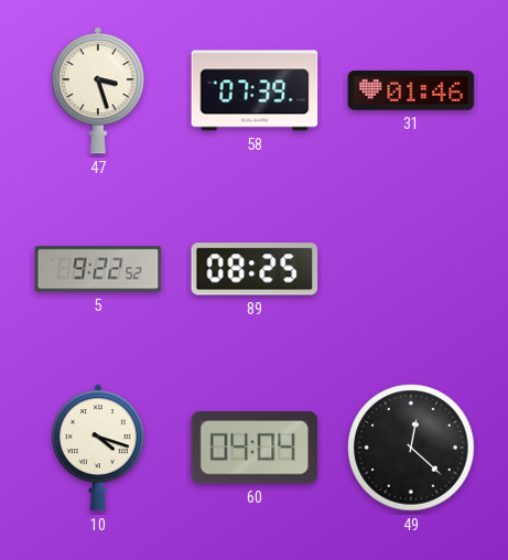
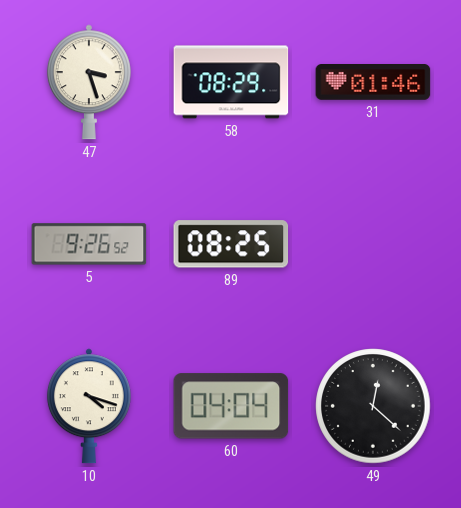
58: 07:39 -> 08:29
5: 9:22 -> 9:26
